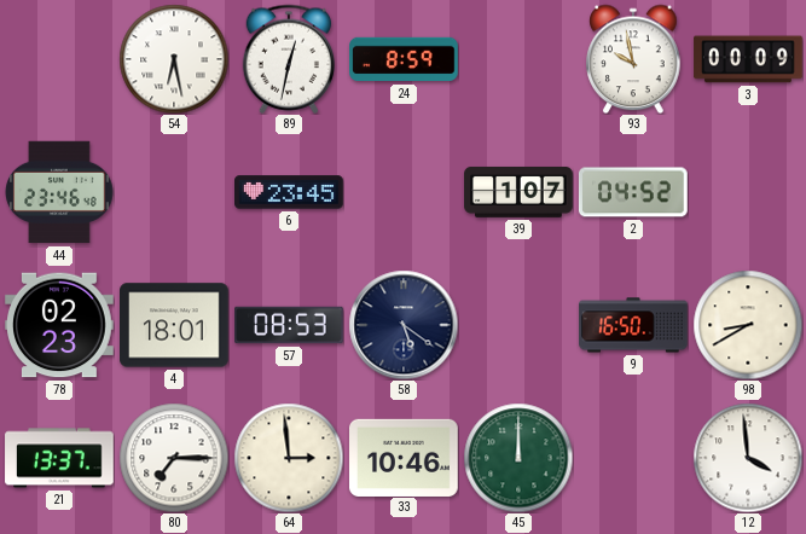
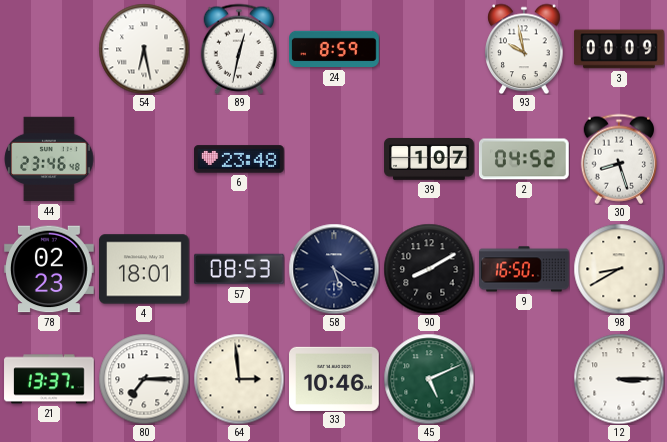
6: 23:45 -> 23:48
30: none -> 8:27
90: none -> 8:10
45: 12:00 -> 5:11
12: 3:59 -> 3:15
